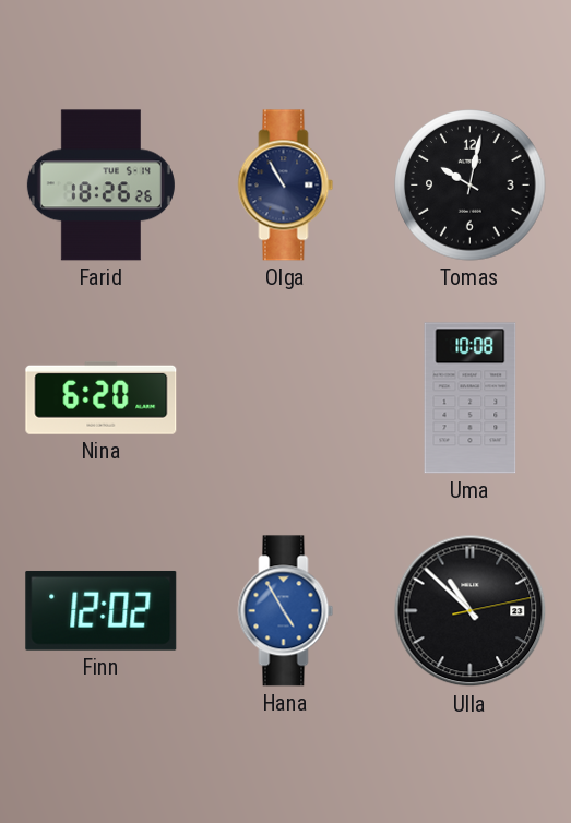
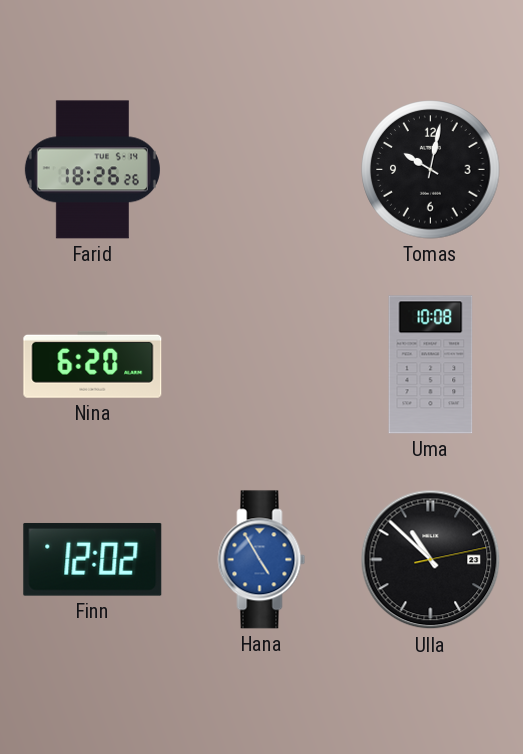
Olga: 10:55 -> none
